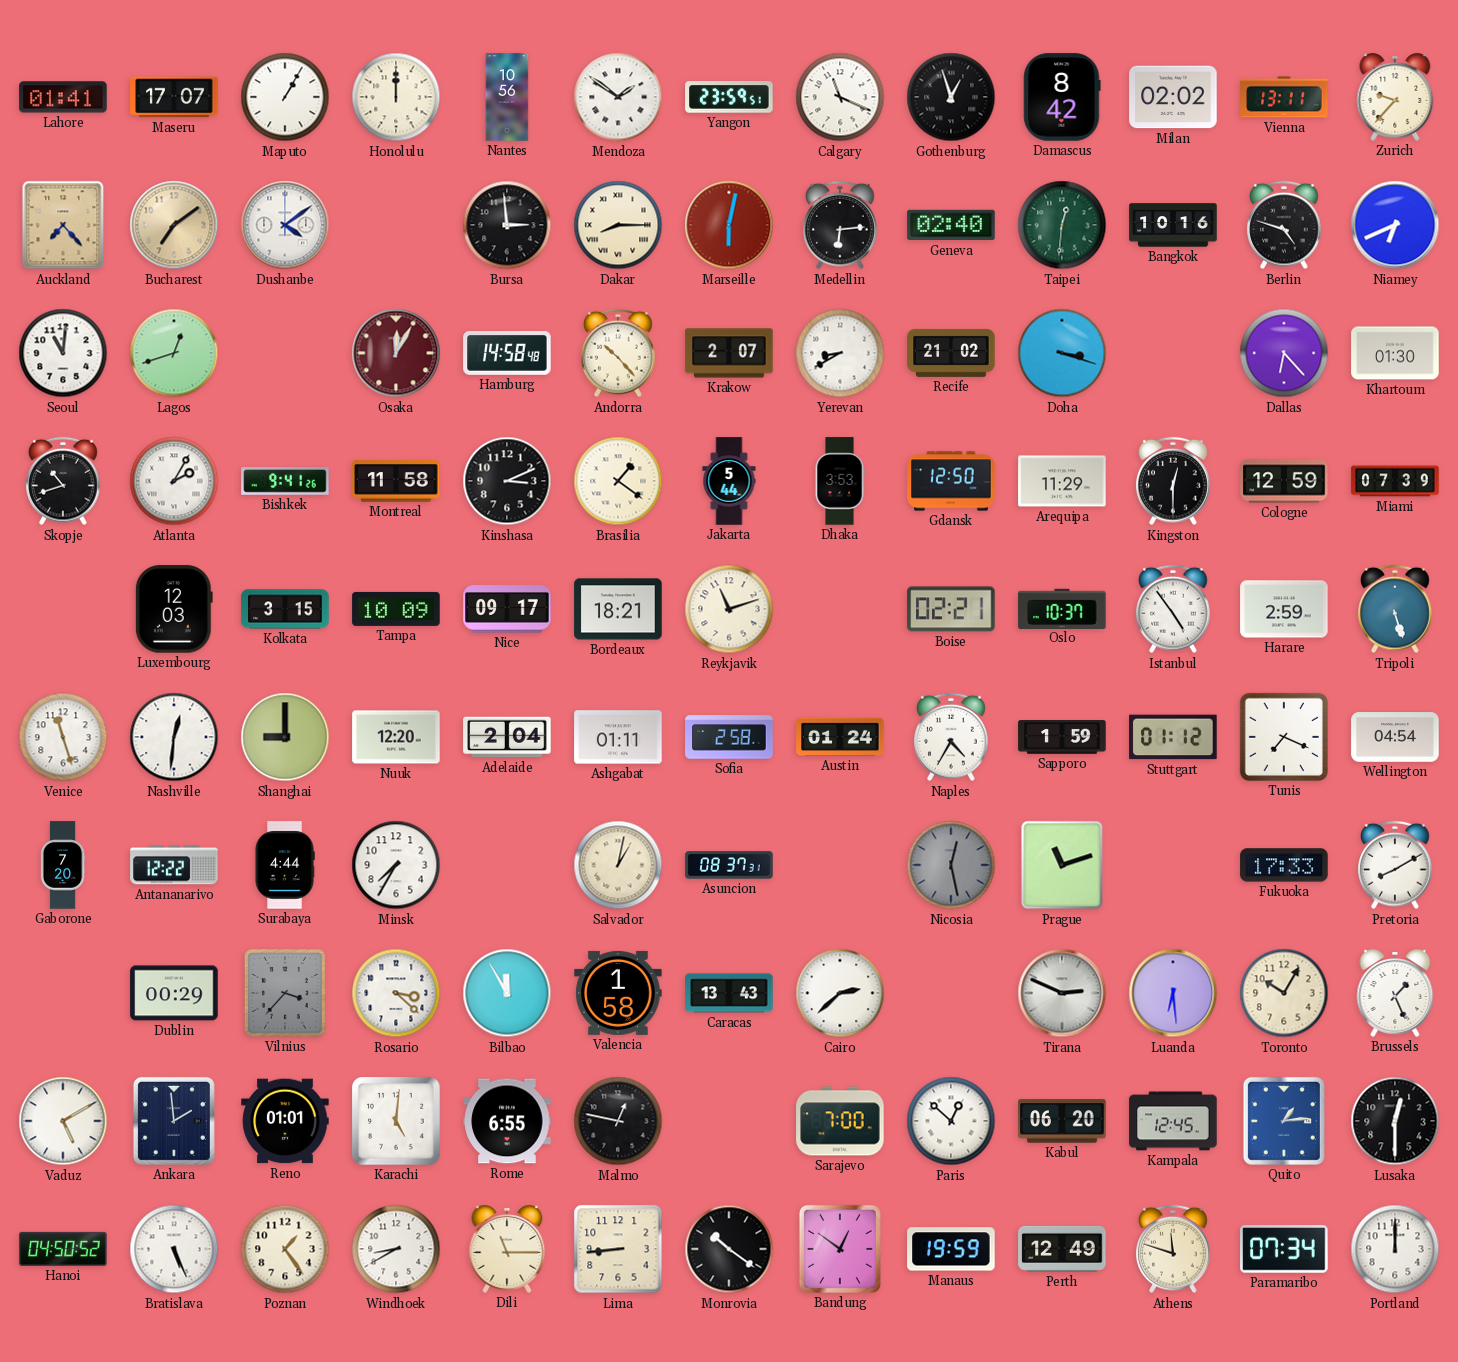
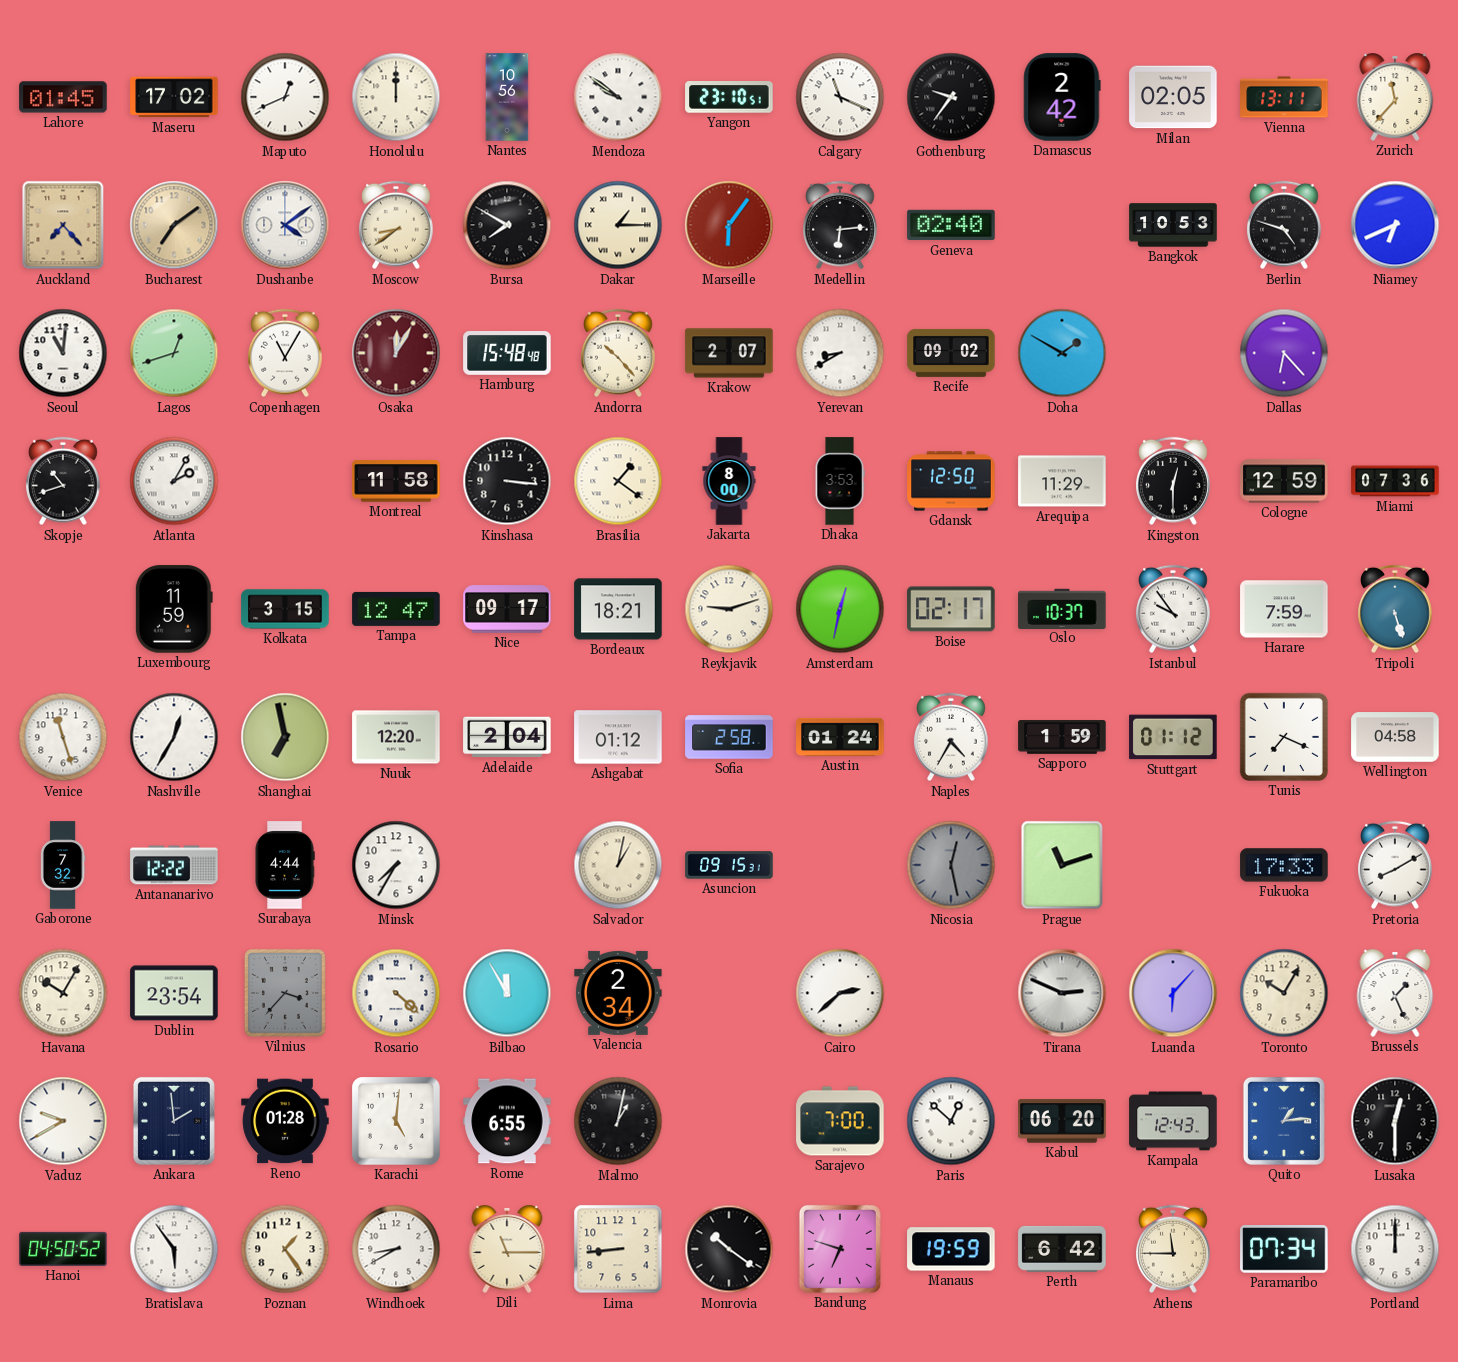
Lahore: 01:41 -> 01:45
Maseru: 17:07 -> 17:02
Maputo: 1:05 -> 12:41
Mendoza: 1:51 -> 9:51
Yangon: 23:59 -> 23:10
Gothenburg: 12:57 -> 9:36
Damascus: 8:42 -> 2:42
Milan: 02:02 -> 02:05
Zurich: 9:37 -> 11:37
Moscow: none -> 8:39
Bursa: 2:59 -> 7:50
Dakar: 8:15 -> 1:15
Marseille: 6:02 -> 6:06
Taipei: 12:31 -> none
Bangkok: 10:16 -> 10:53
Copenhagen: none -> 11:05
Hamburg: 14:58 -> 15:48
Recife: 21:02 -> 09:02
Doha: 3:18 -> 1:50
Khartoum: 01:30 -> none
Bishkek: 9:41 -> none
Kinshasa: 3:11 -> 3:16
Jakarta: 5:44 -> 8:00
Miami: 07:39 -> 07:36
Luxembourg: 12:03 -> 11:59
Tampa: 10:09 -> 12:47
Reykjavik: 11:12 -> 9:12
Amsterdam: none -> 12:32
Boise: 02:21 -> 02:17
Istanbul: 4:54 -> 9:54
Harare: 2:59 -> 7:59
Nashville: 12:31 -> 12:35
Shanghai: 9:00 -> 6:58
Ashgabat: 01:11 -> 01:12
Wellington: 04:54 -> 04:58
Gaborone: 7:20 -> 7:32
Asuncion: 08:37 -> 09:15
Havana: none -> 10:05
Dublin: 00:29 -> 23:54
Rosario: 3:22 -> 4:22
Valencia: 1:58 -> 2:34
Caracas: 13:43 -> none
Luanda: 6:29 -> 6:07
Vaduz: 5:10 -> 9:40
Reno: 01:01 -> 01:28
Malmo: 12:47 -> 1:02
Kampala: 12:45 -> 12:43
Bratislava: 5:26 -> 5:54
Bandung: 12:51 -> 6:48
Perth: 12:49 -> 6:42
Athens: 11:48 -> 11:45
